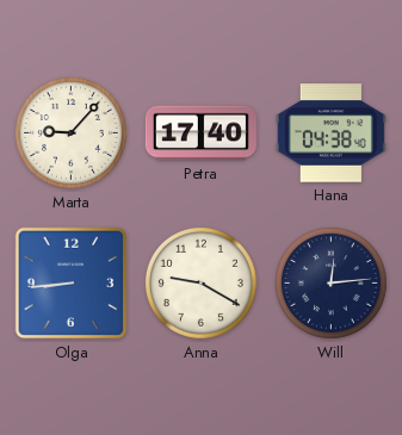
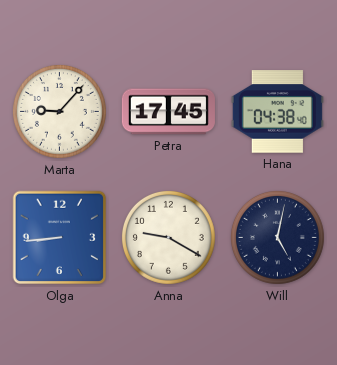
Petra: 17:40 -> 17:45
Will: 12:14 -> 5:02
